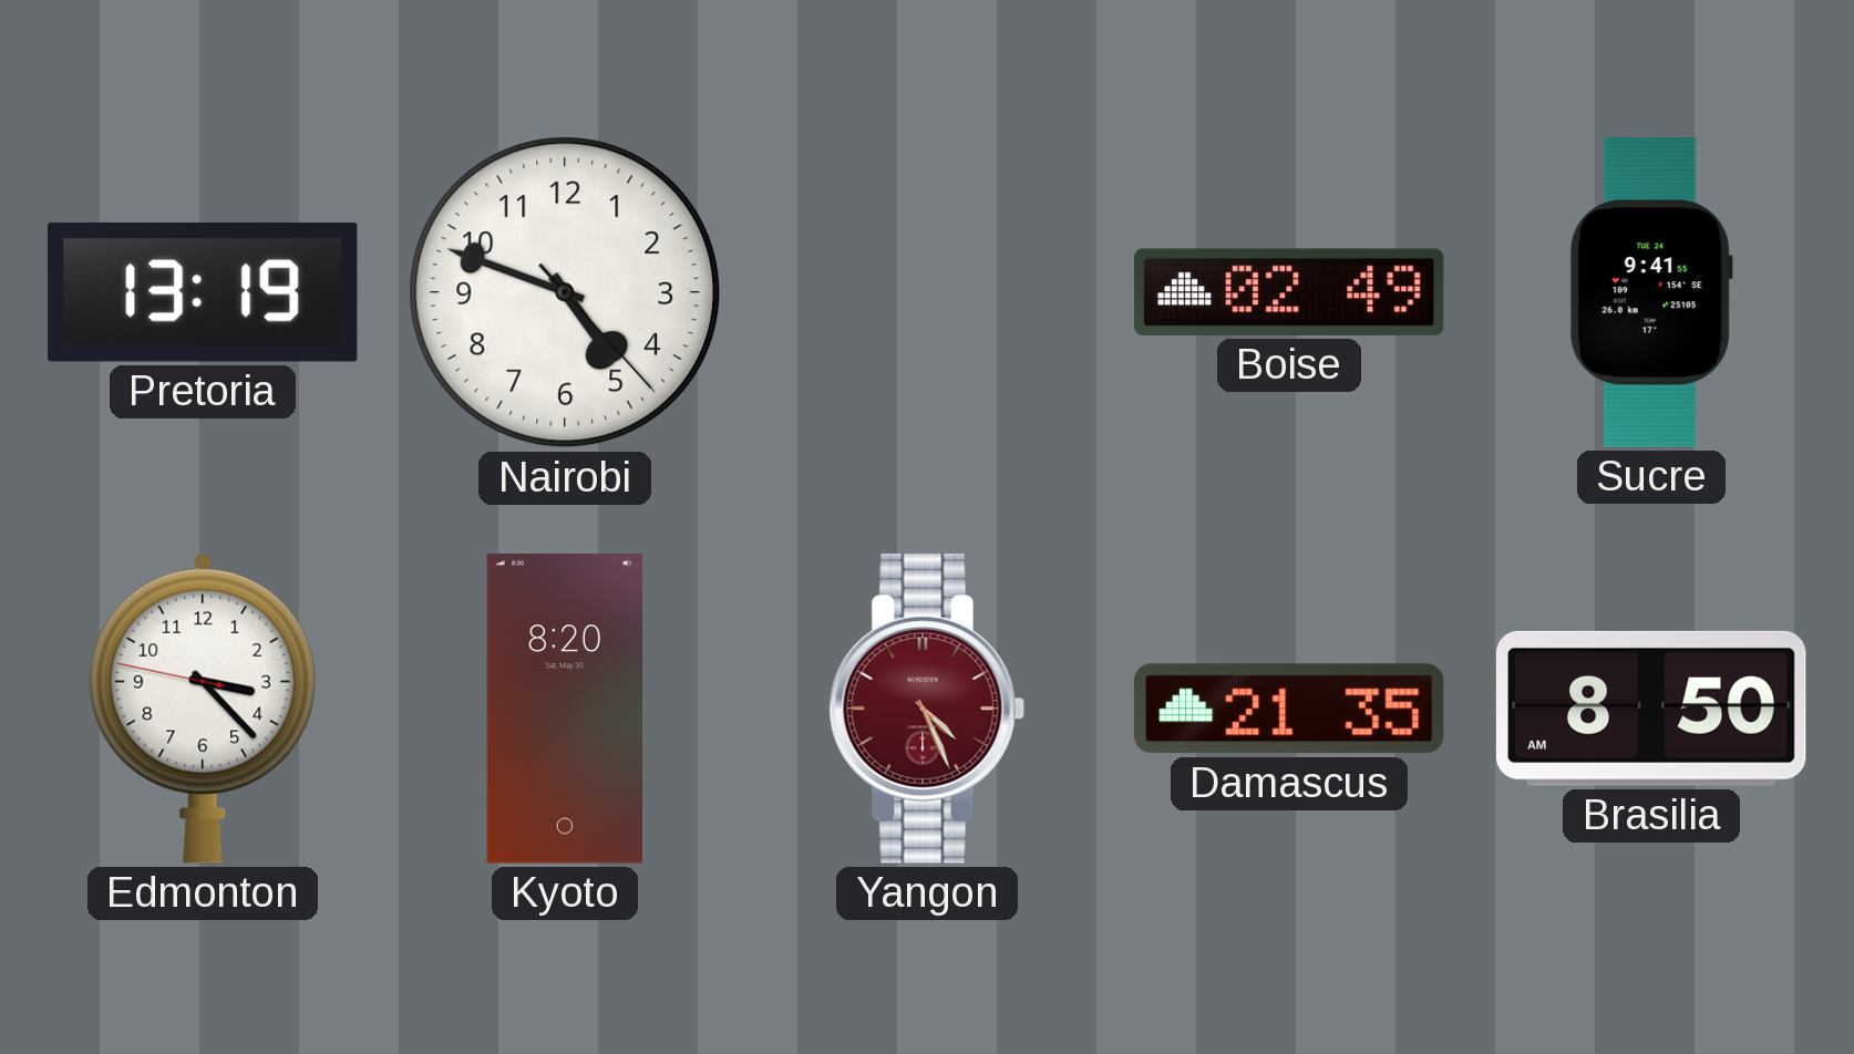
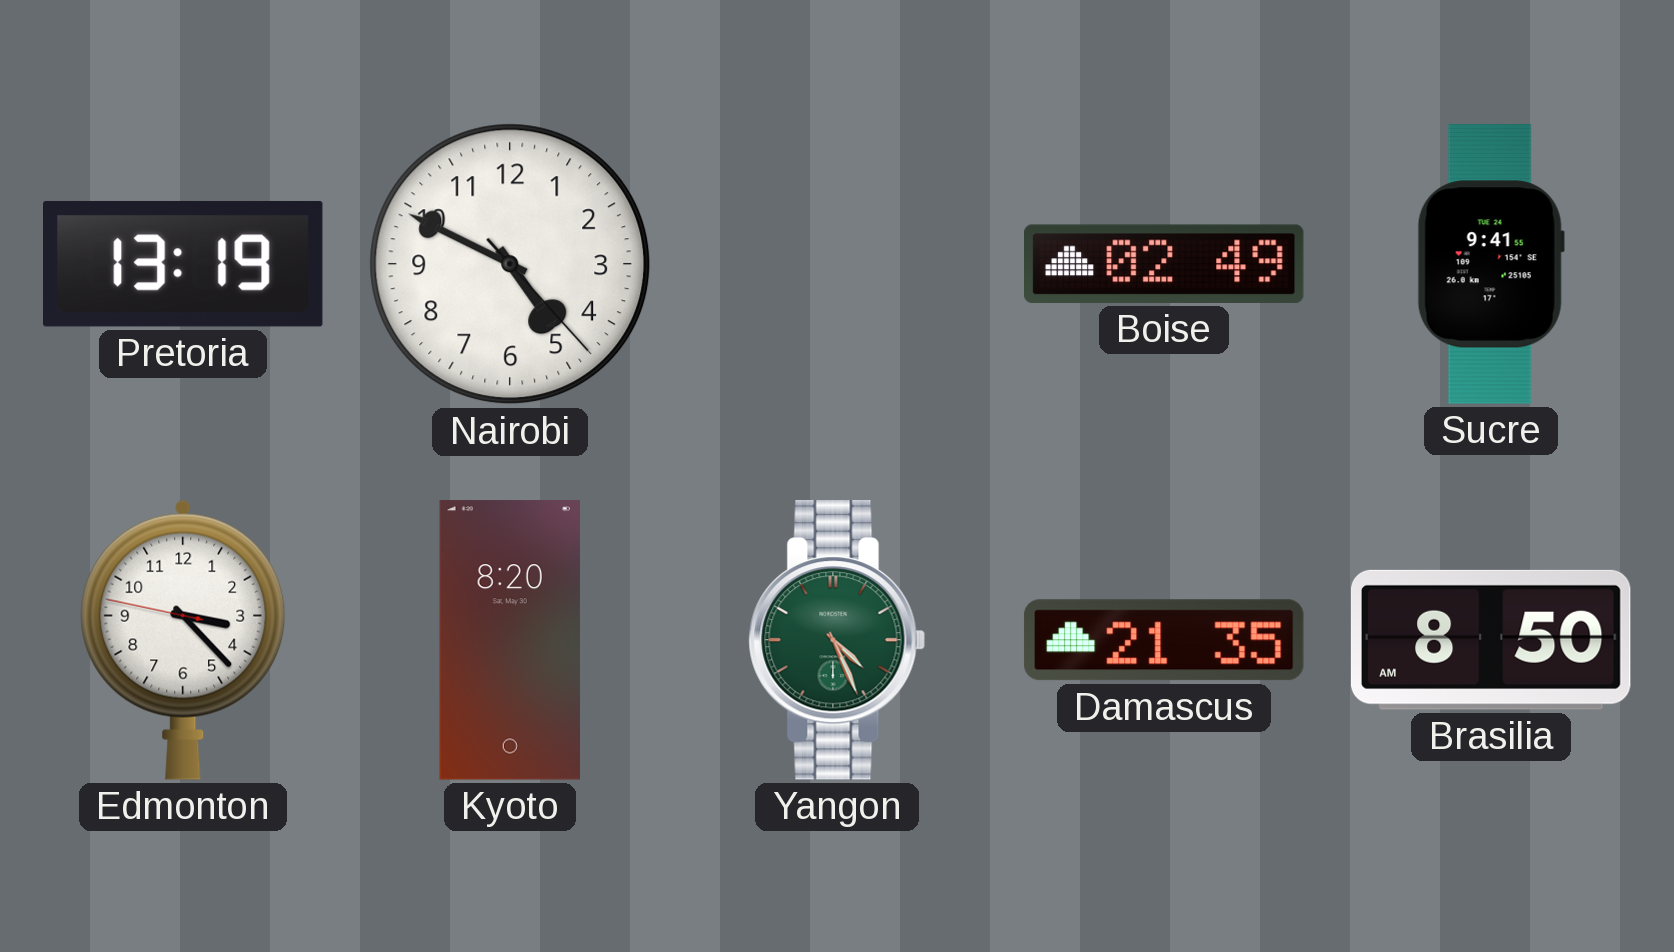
Nairobi: 4:48 -> 4:49
Yangon dial: burgundy -> green
